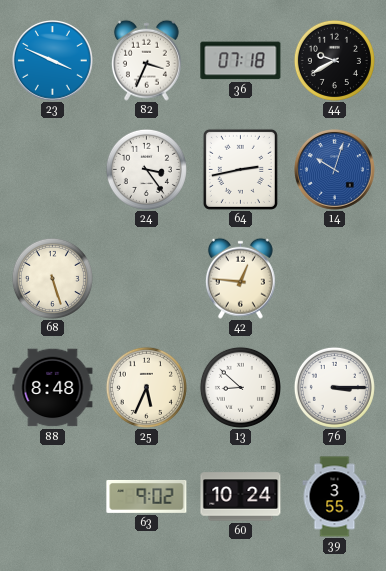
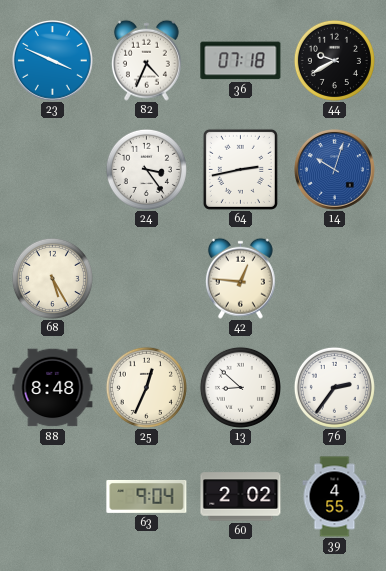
82: 3:34 -> 4:34
68: 5:27 -> 5:25
25: 5:34 -> 12:34
76: 3:15 -> 2:36
63: 9:02 -> 9:04
60: 10:24 -> 2:02
39: 3:55 -> 4:55
